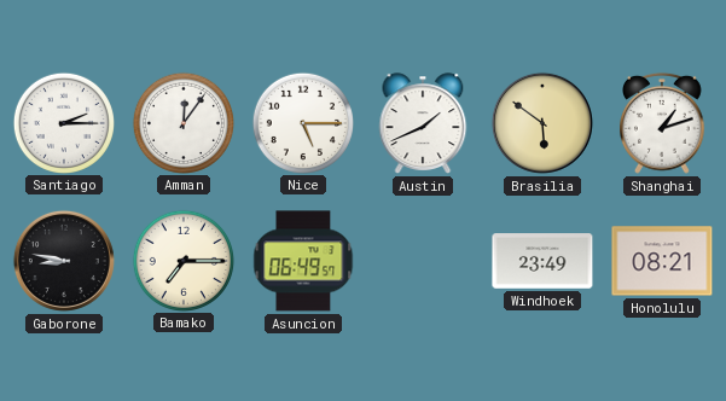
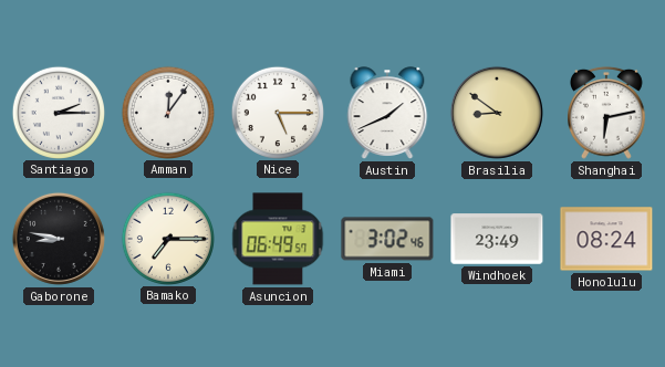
Brasilia: 5:51 -> 8:51
Shanghai: 1:12 -> 6:13
Miami: none -> 3:02
Honolulu: 08:21 -> 08:24
